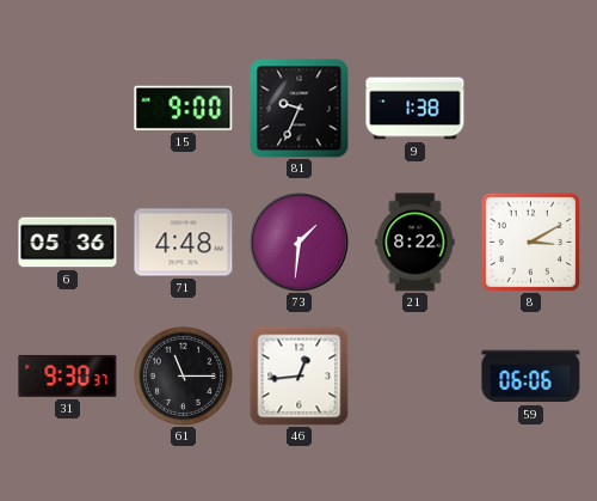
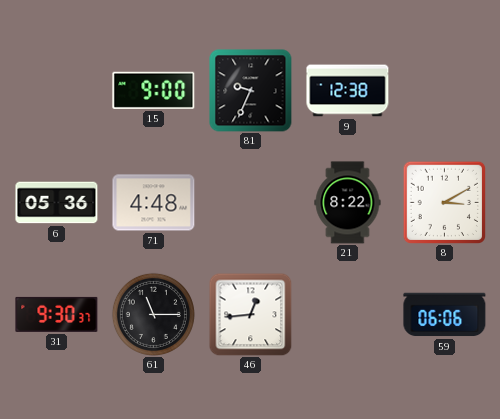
9: 1:38 -> 12:38
73: 1:31 -> none
